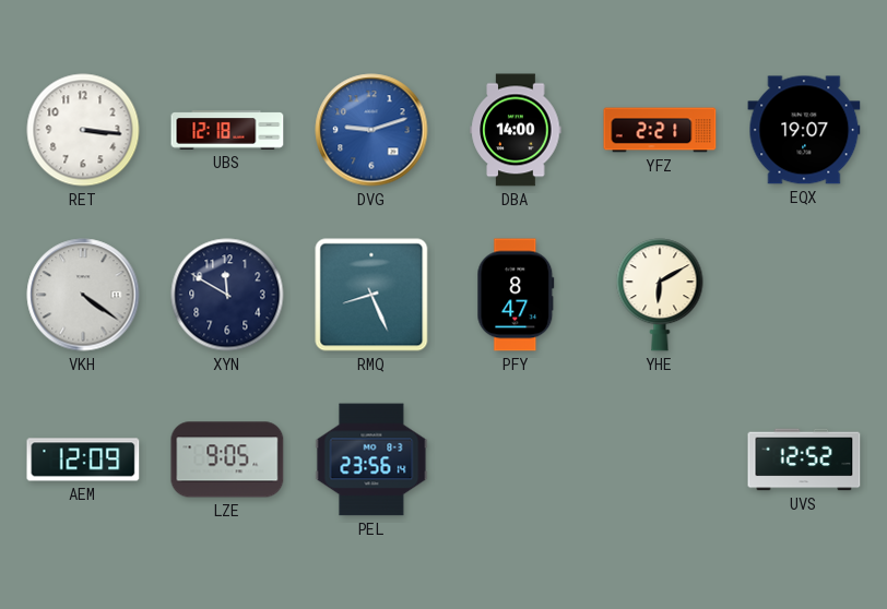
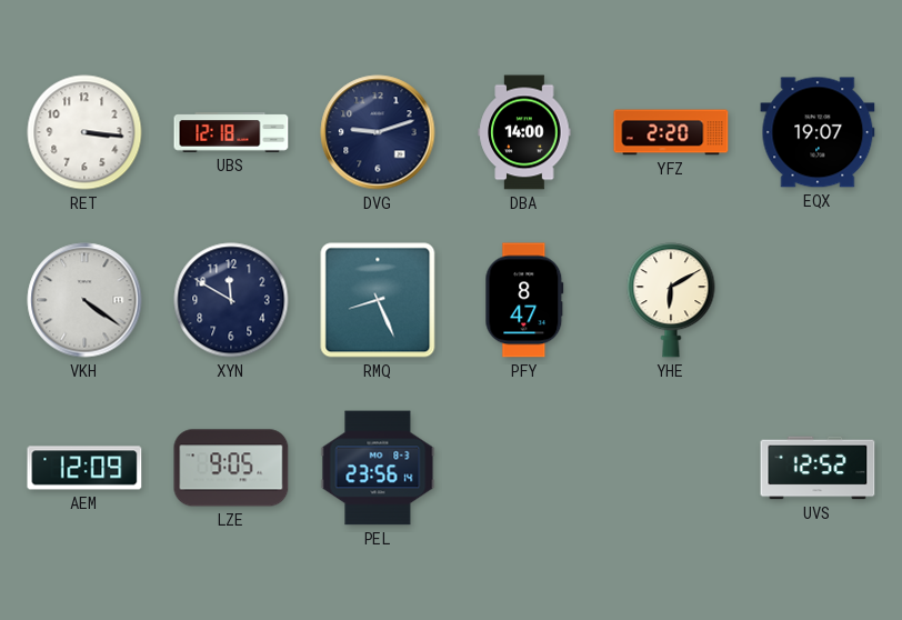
DVG dial: blue -> navy
YFZ: 2:21 -> 2:20
